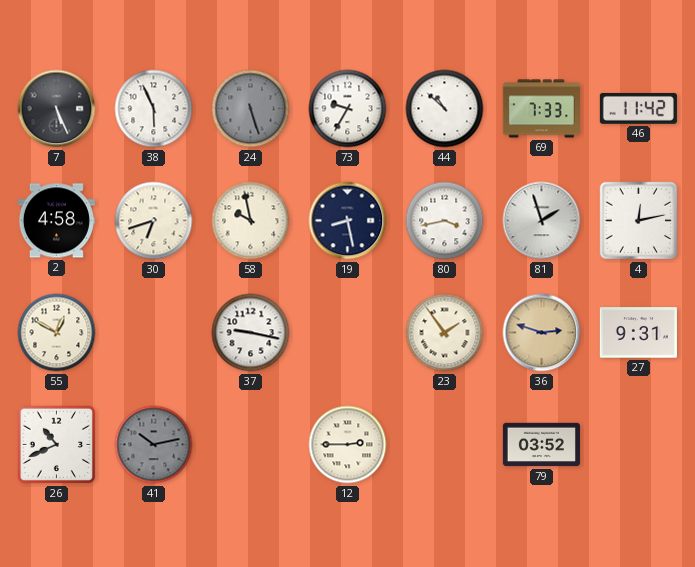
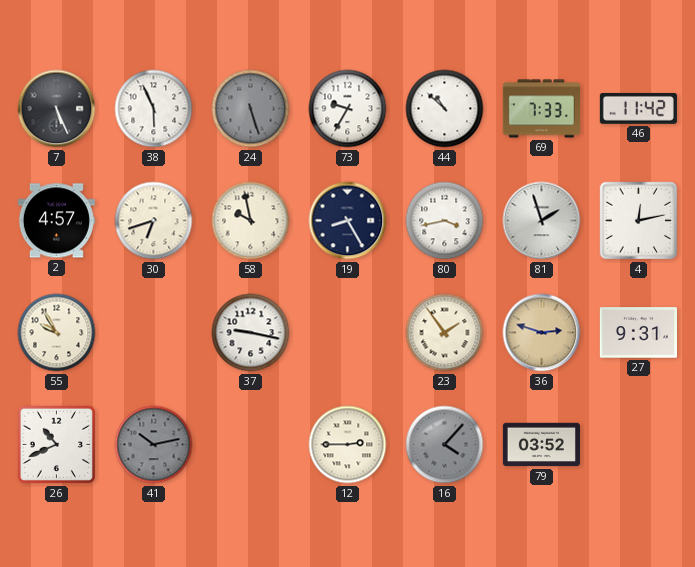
2: 4:58 -> 4:57
19: 8:28 -> 8:25
55: 12:50 -> 9:55
16: none -> 4:07
